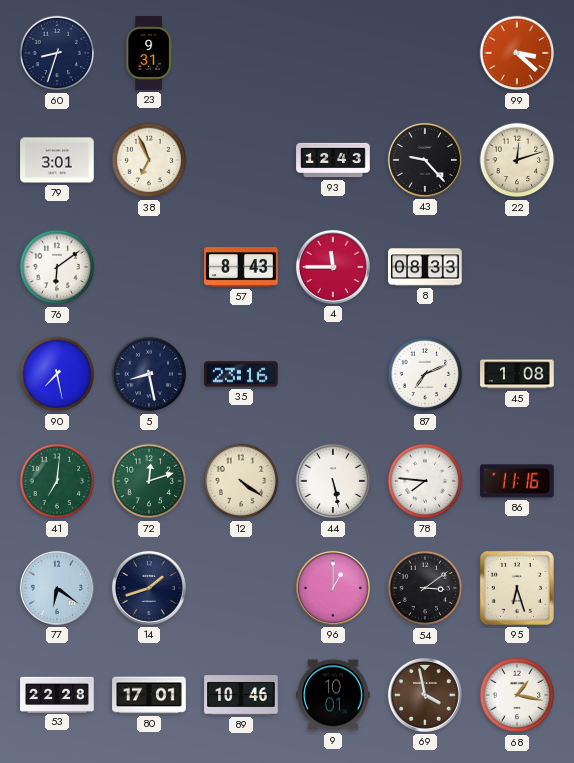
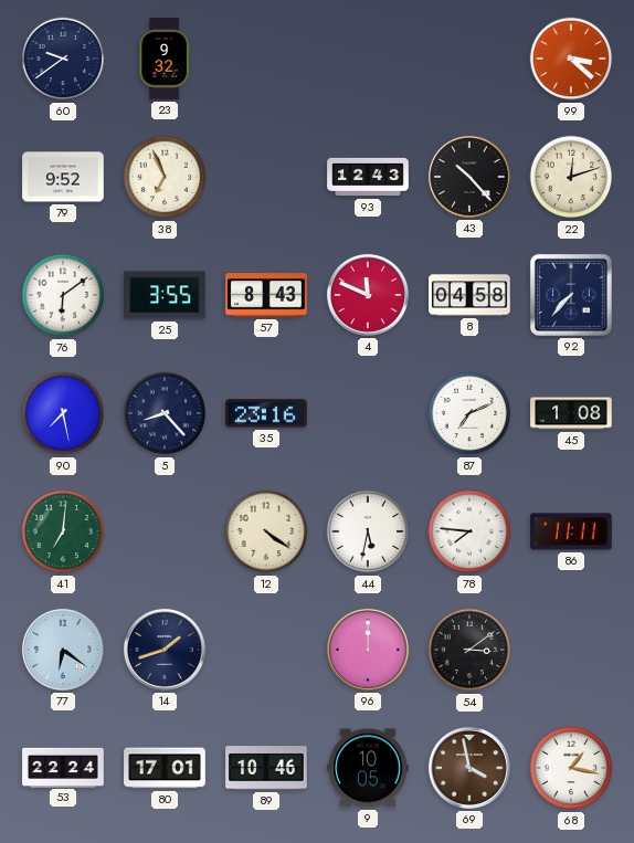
60: 8:33 -> 9:39
23: 9:31 -> 9:32
79: 3:01 -> 9:52
43: 9:23 -> 10:23
25: none -> 3:55
4: 11:45 -> 11:49
8: 08:33 -> 04:58
92: none -> 7:37
5: 8:28 -> 8:23
72: 12:12 -> none
44: 5:28 -> 5:32
86: 11:16 -> 11:11
96: 1:00 -> 12:00
95: 6:27 -> none
53: 22:28 -> 22:24
9: 10:01 -> 10:05
